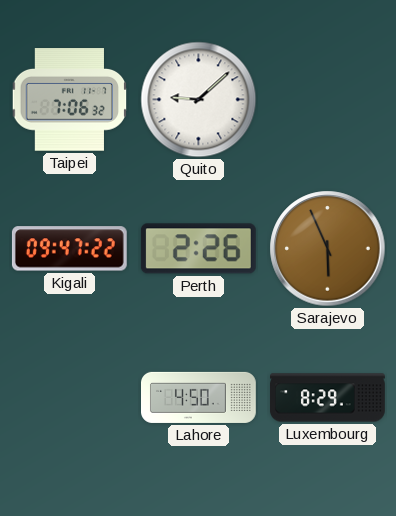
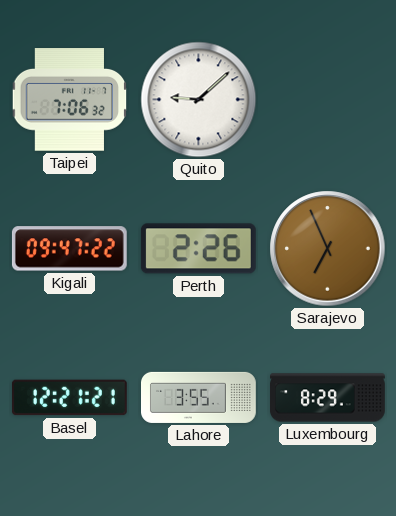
Sarajevo: 5:56 -> 6:56
Basel: none -> 12:21
Lahore: 4:50 -> 3:55
